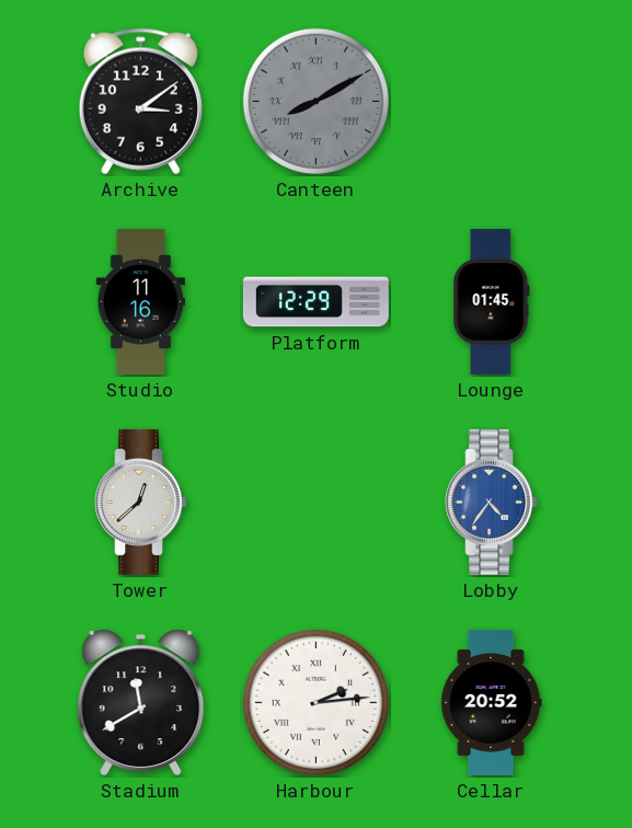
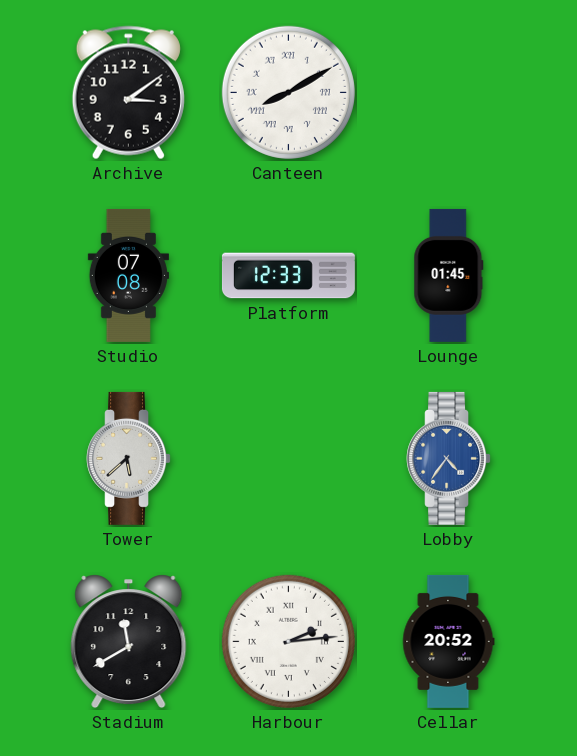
Canteen dial: grey -> white
Studio: 11:16 -> 07:08
Platform: 12:29 -> 12:33
Tower: 12:38 -> 5:38
